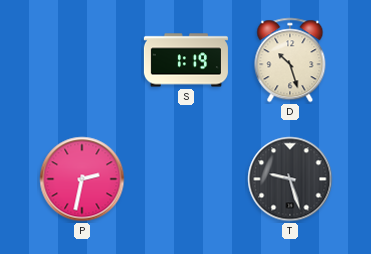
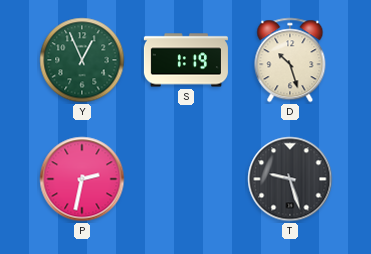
Y: none -> 12:56
